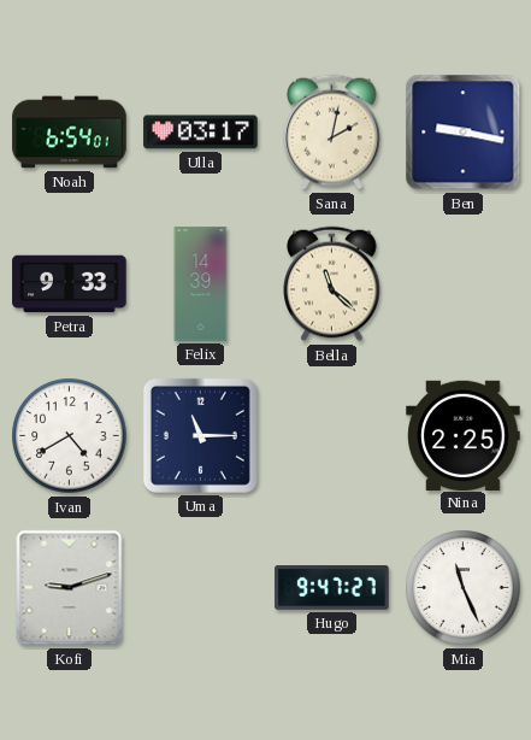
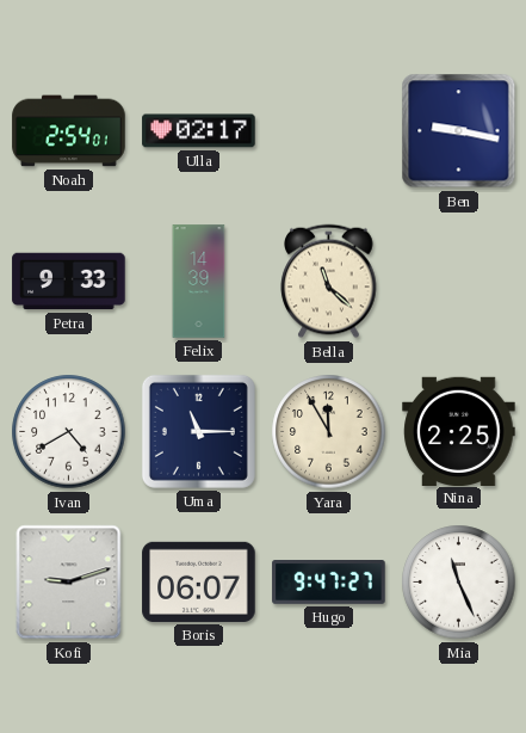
Noah: 6:54 -> 2:54
Ulla: 03:17 -> 02:17
Sana: 2:02 -> none
Yara: none -> 11:55
Boris: none -> 06:07
